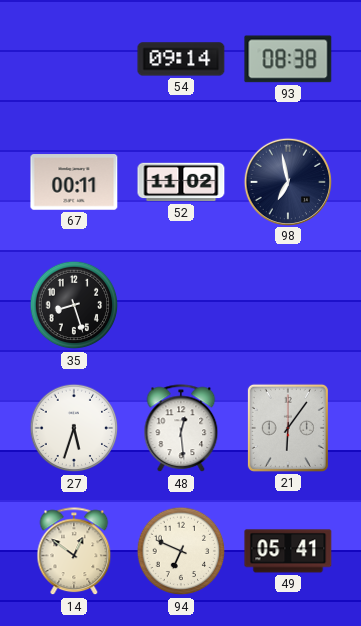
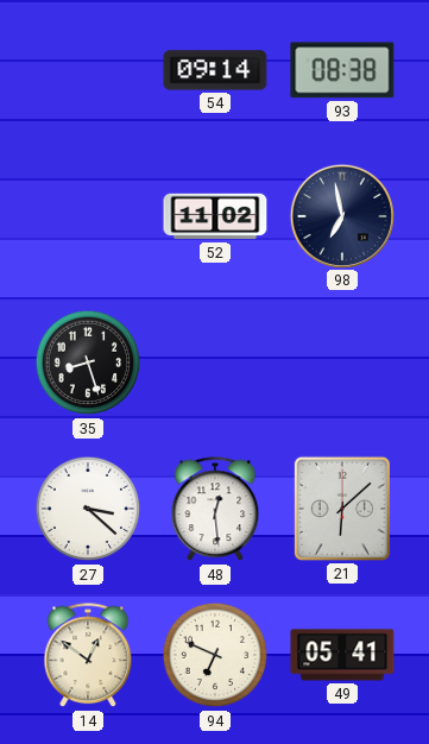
67: 00:11 -> none
27: 5:33 -> 3:22
21: 6:06 -> 6:08
